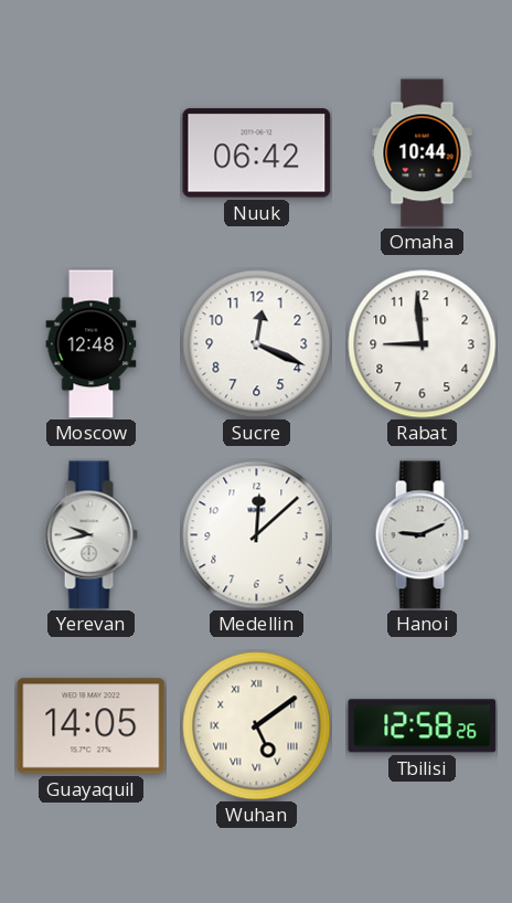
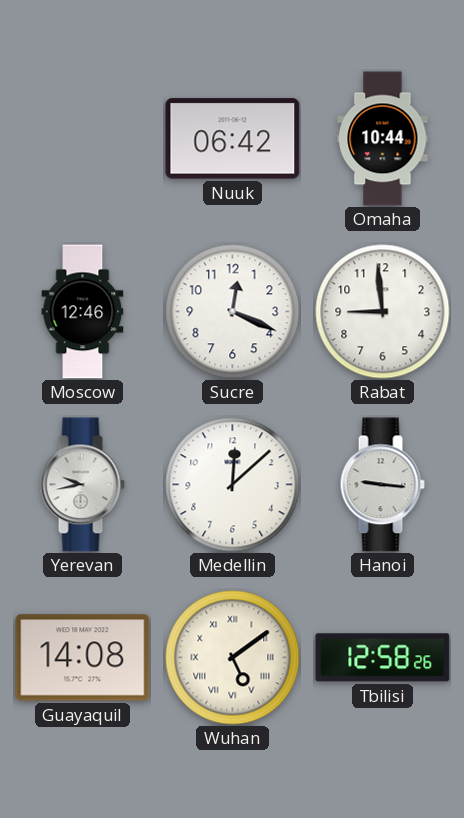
Moscow: 12:48 -> 12:46
Hanoi: 9:11 -> 9:16
Guayaquil: 14:05 -> 14:08
